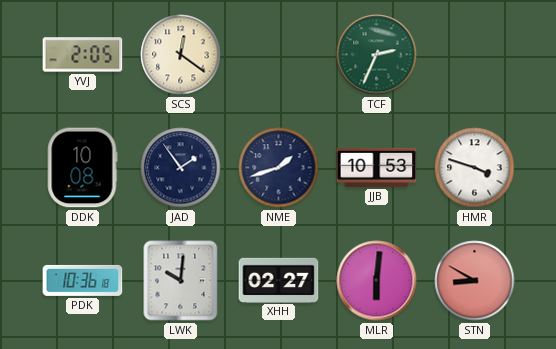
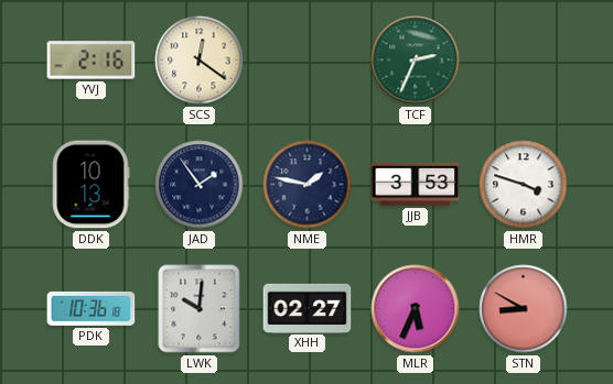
YVJ: 2:05 -> 2:16
DDK: 10:08 -> 10:13
NME: 1:42 -> 1:47
JJB: 10:53 -> 3:53
MLR: 6:01 -> 5:34
